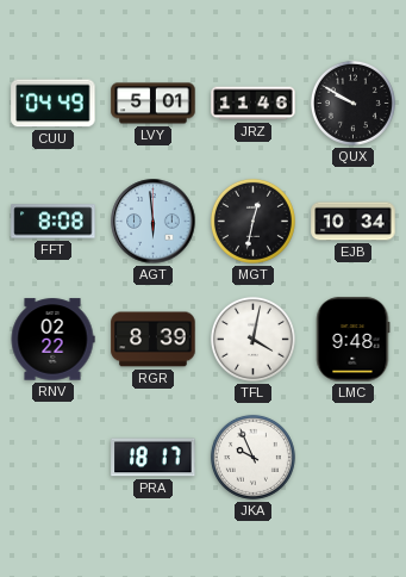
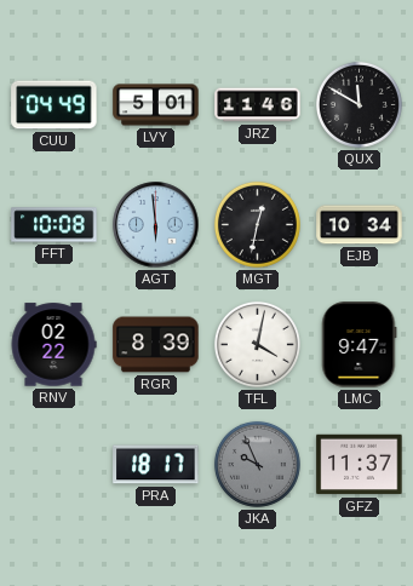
QUX: 9:50 -> 11:50
FFT: 8:08 -> 10:08
LMC: 9:48 -> 9:47
JKA dial: white -> grey
GFZ: none -> 11:37
